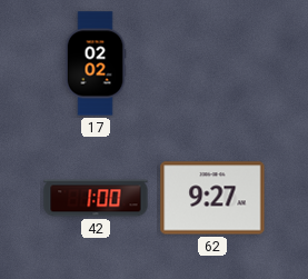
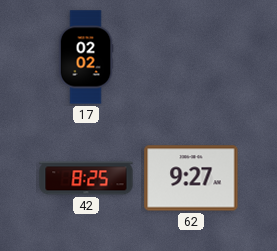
42: 1:00 -> 8:25
